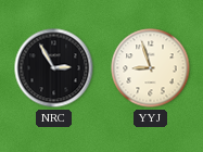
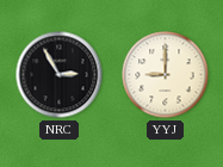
YYJ: 8:57 -> 9:00
